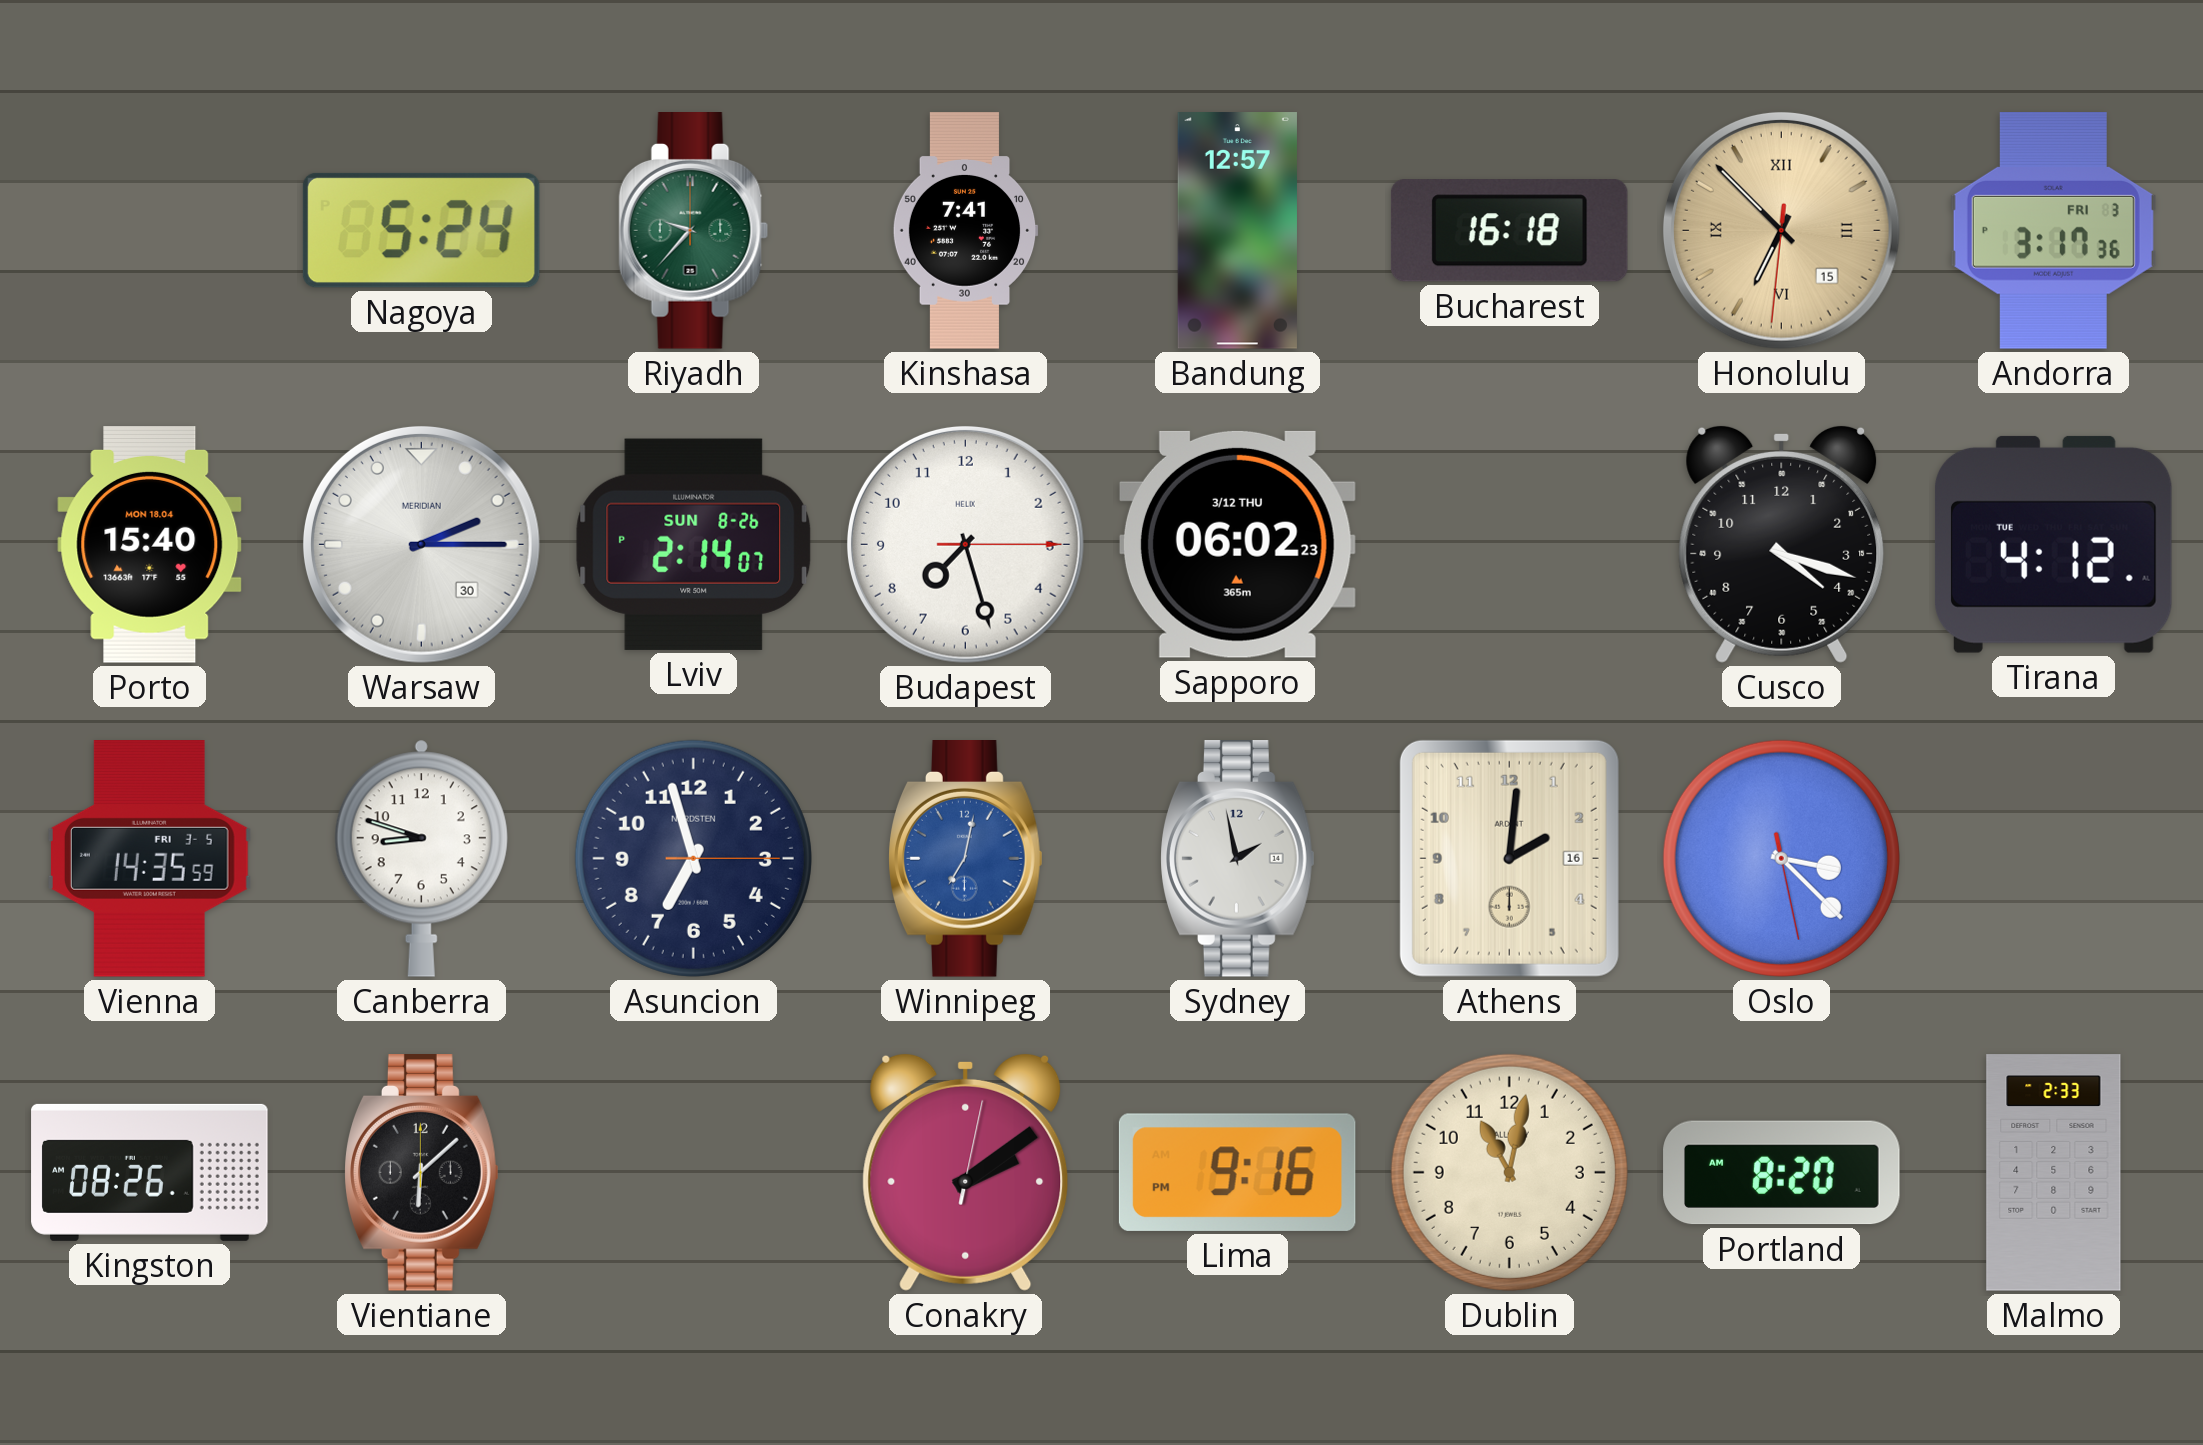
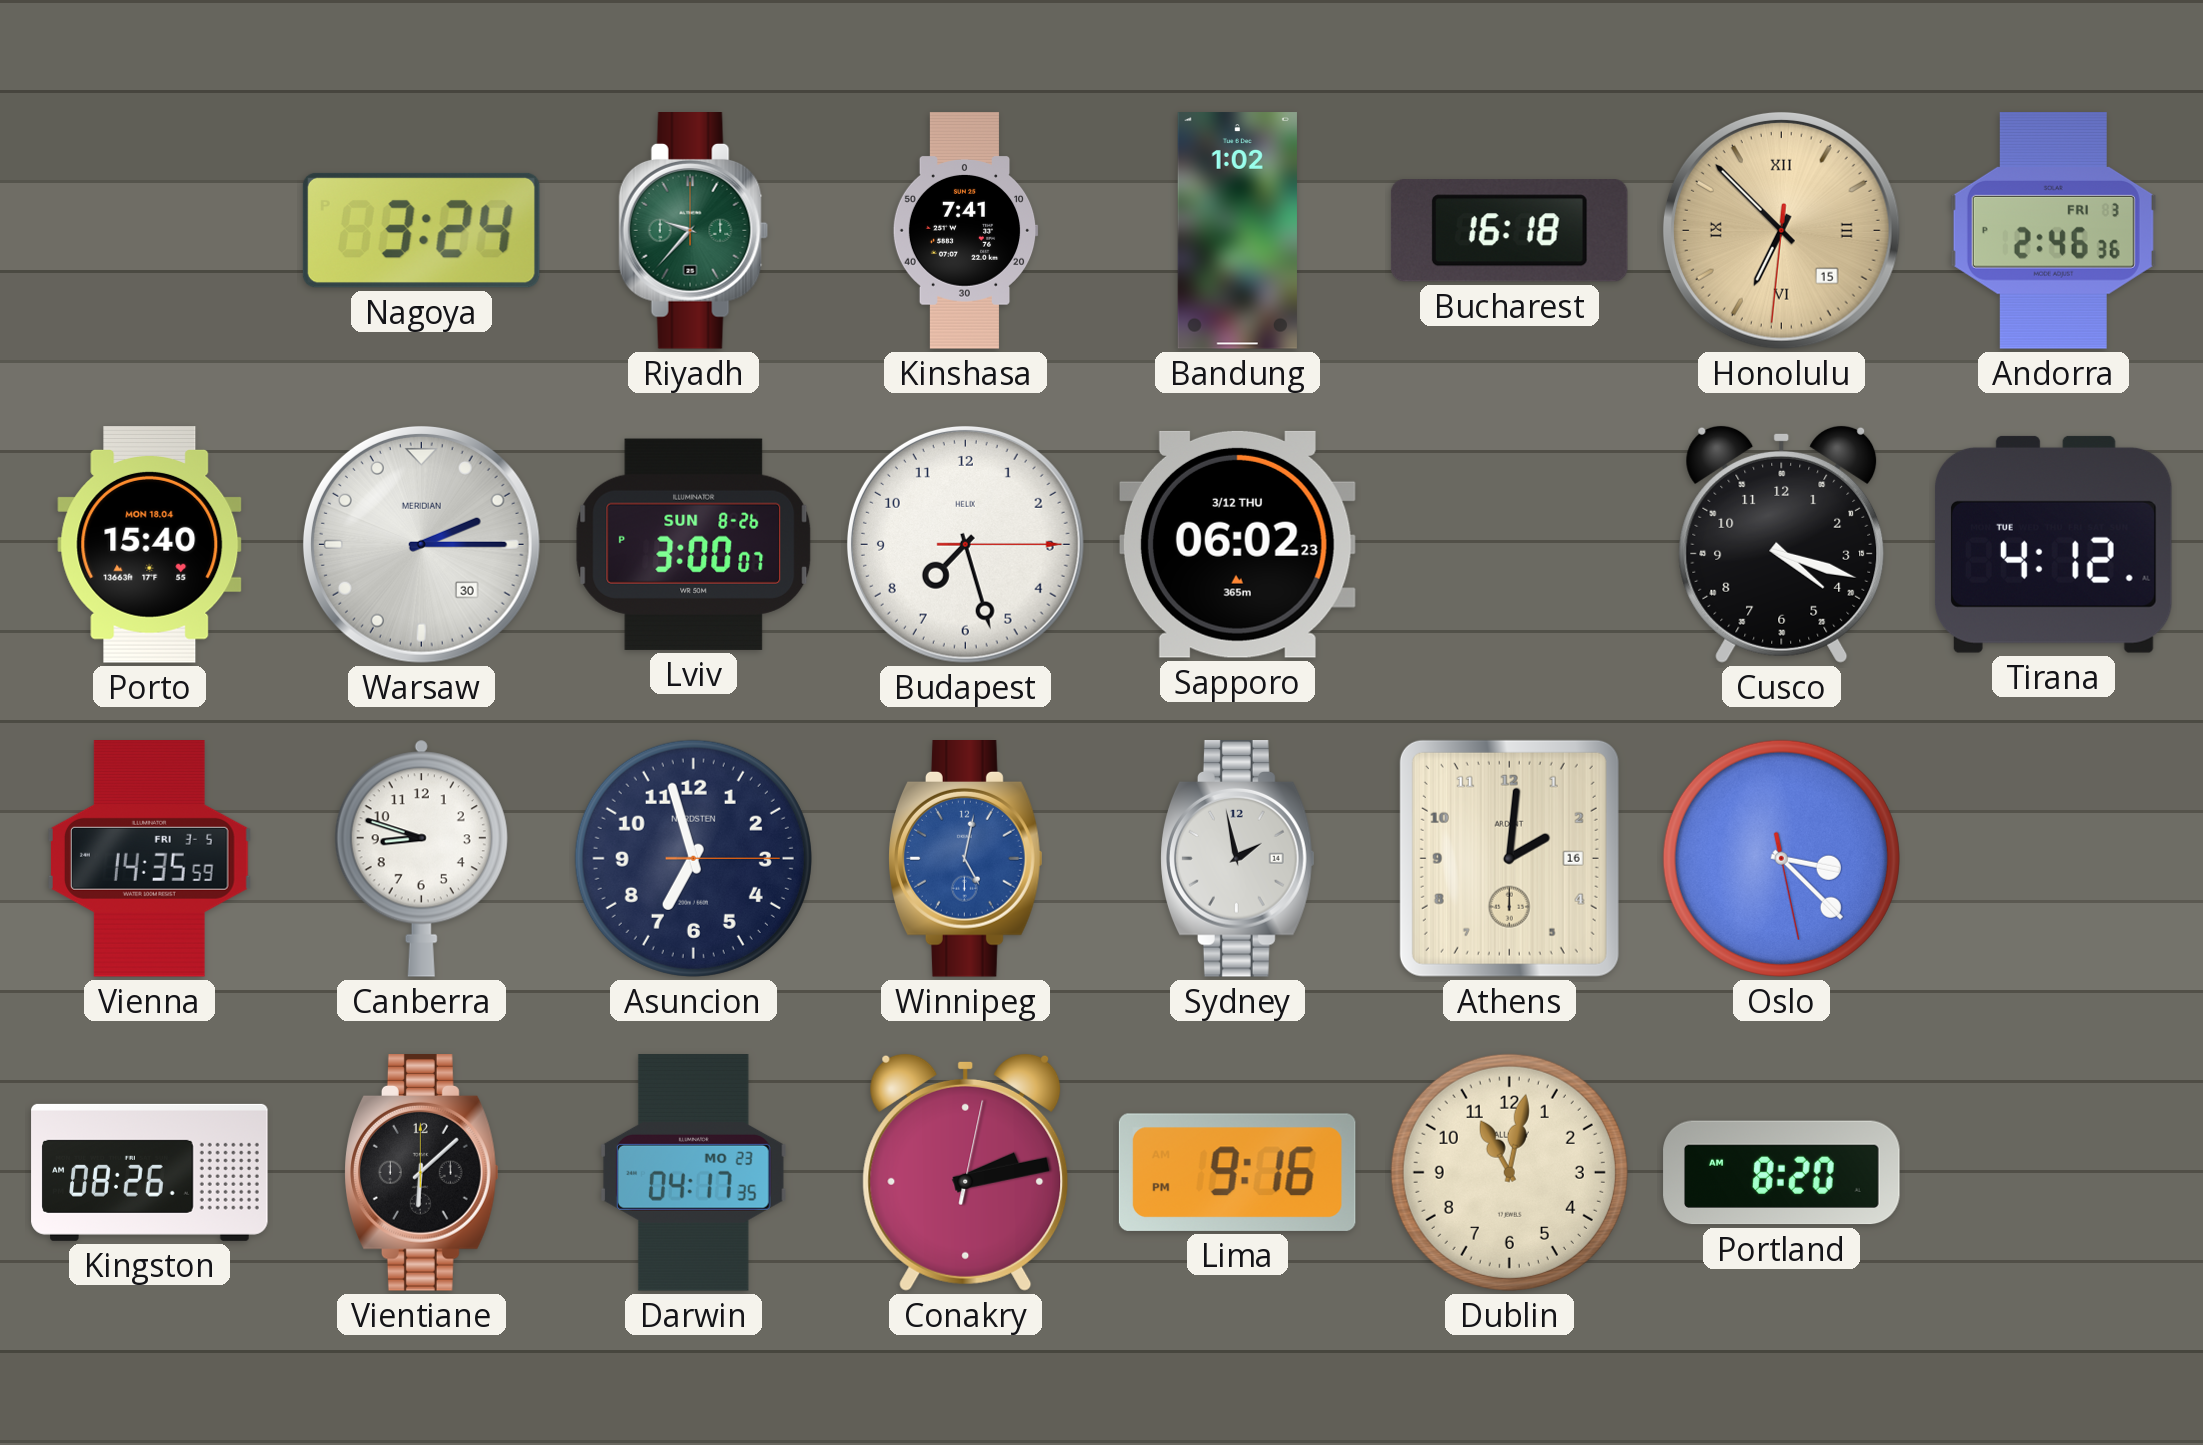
Nagoya: 5:24 -> 3:24
Bandung: 12:57 -> 1:02
Andorra: 3:17 -> 2:46
Lviv: 2:14 -> 3:00
Winnipeg: 7:02 -> 5:02
Darwin: none -> 04:17
Conakry: 2:09 -> 2:13
Malmo: 2:33 -> none
